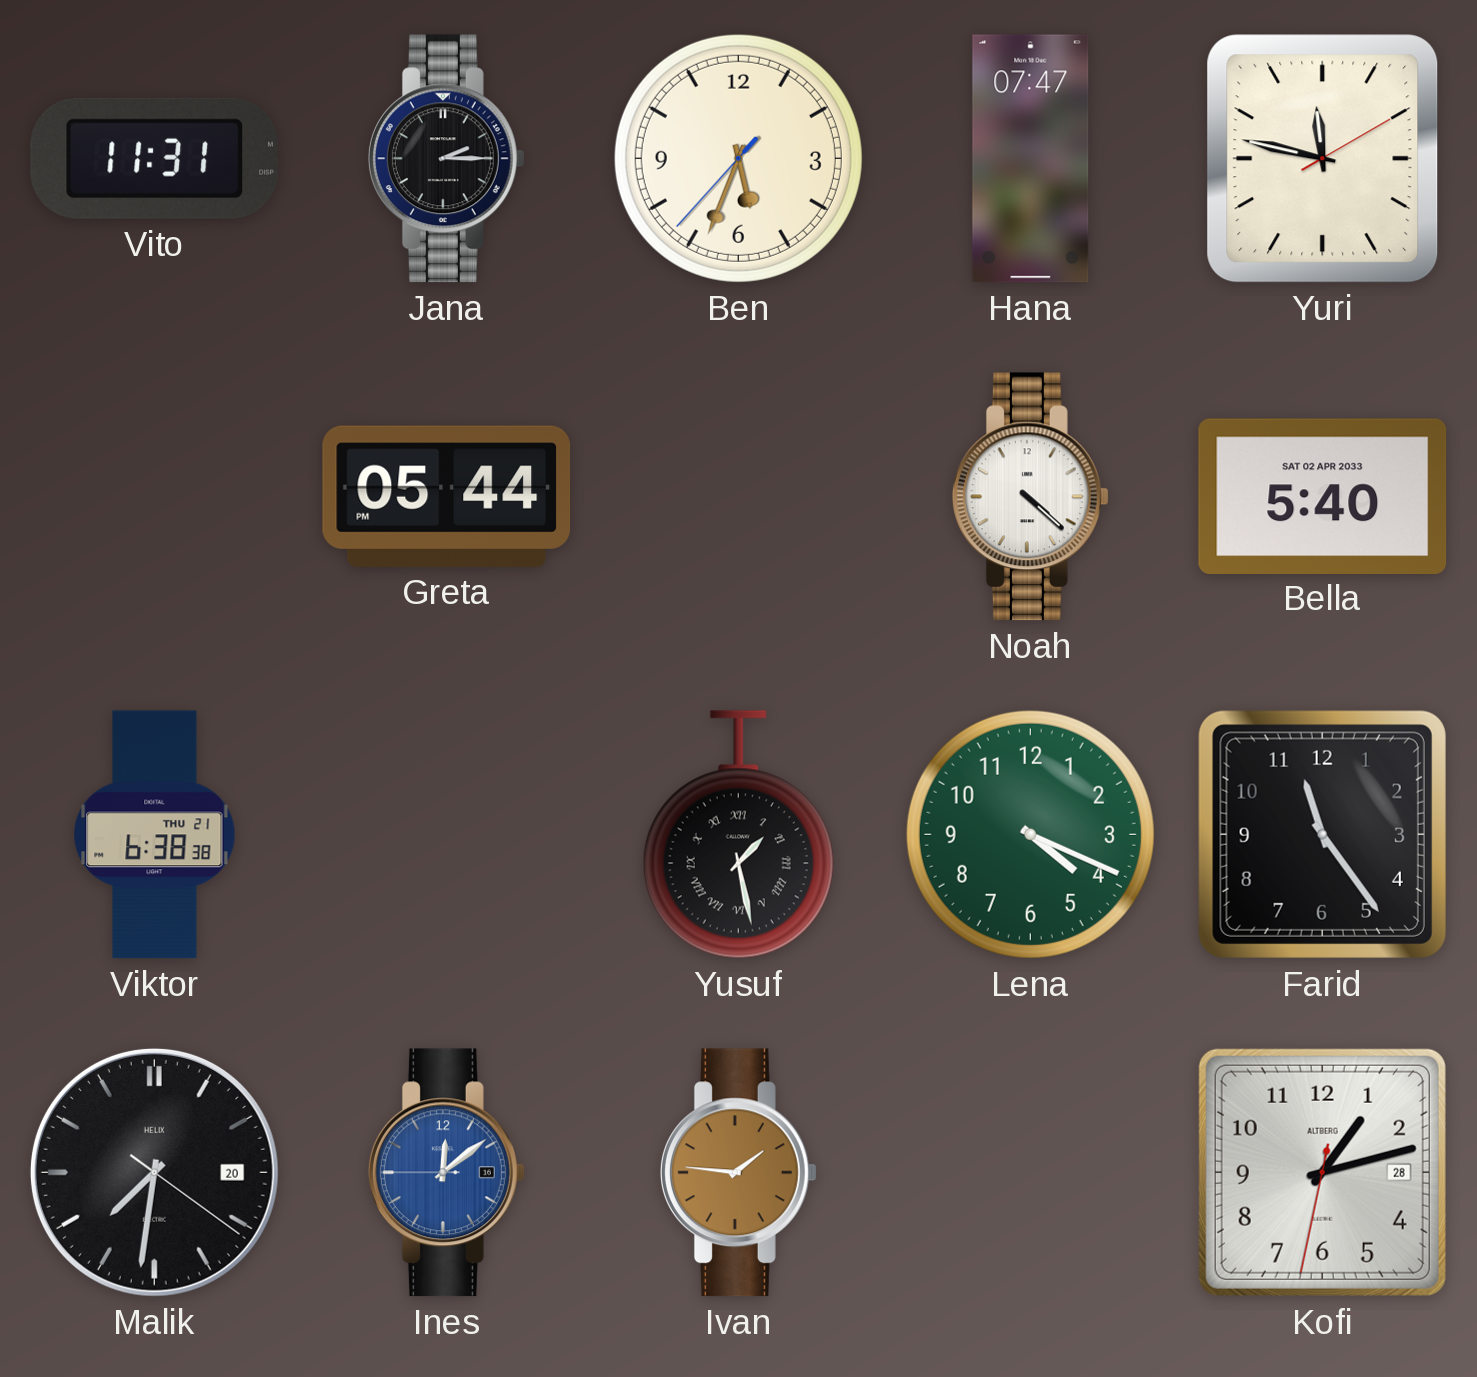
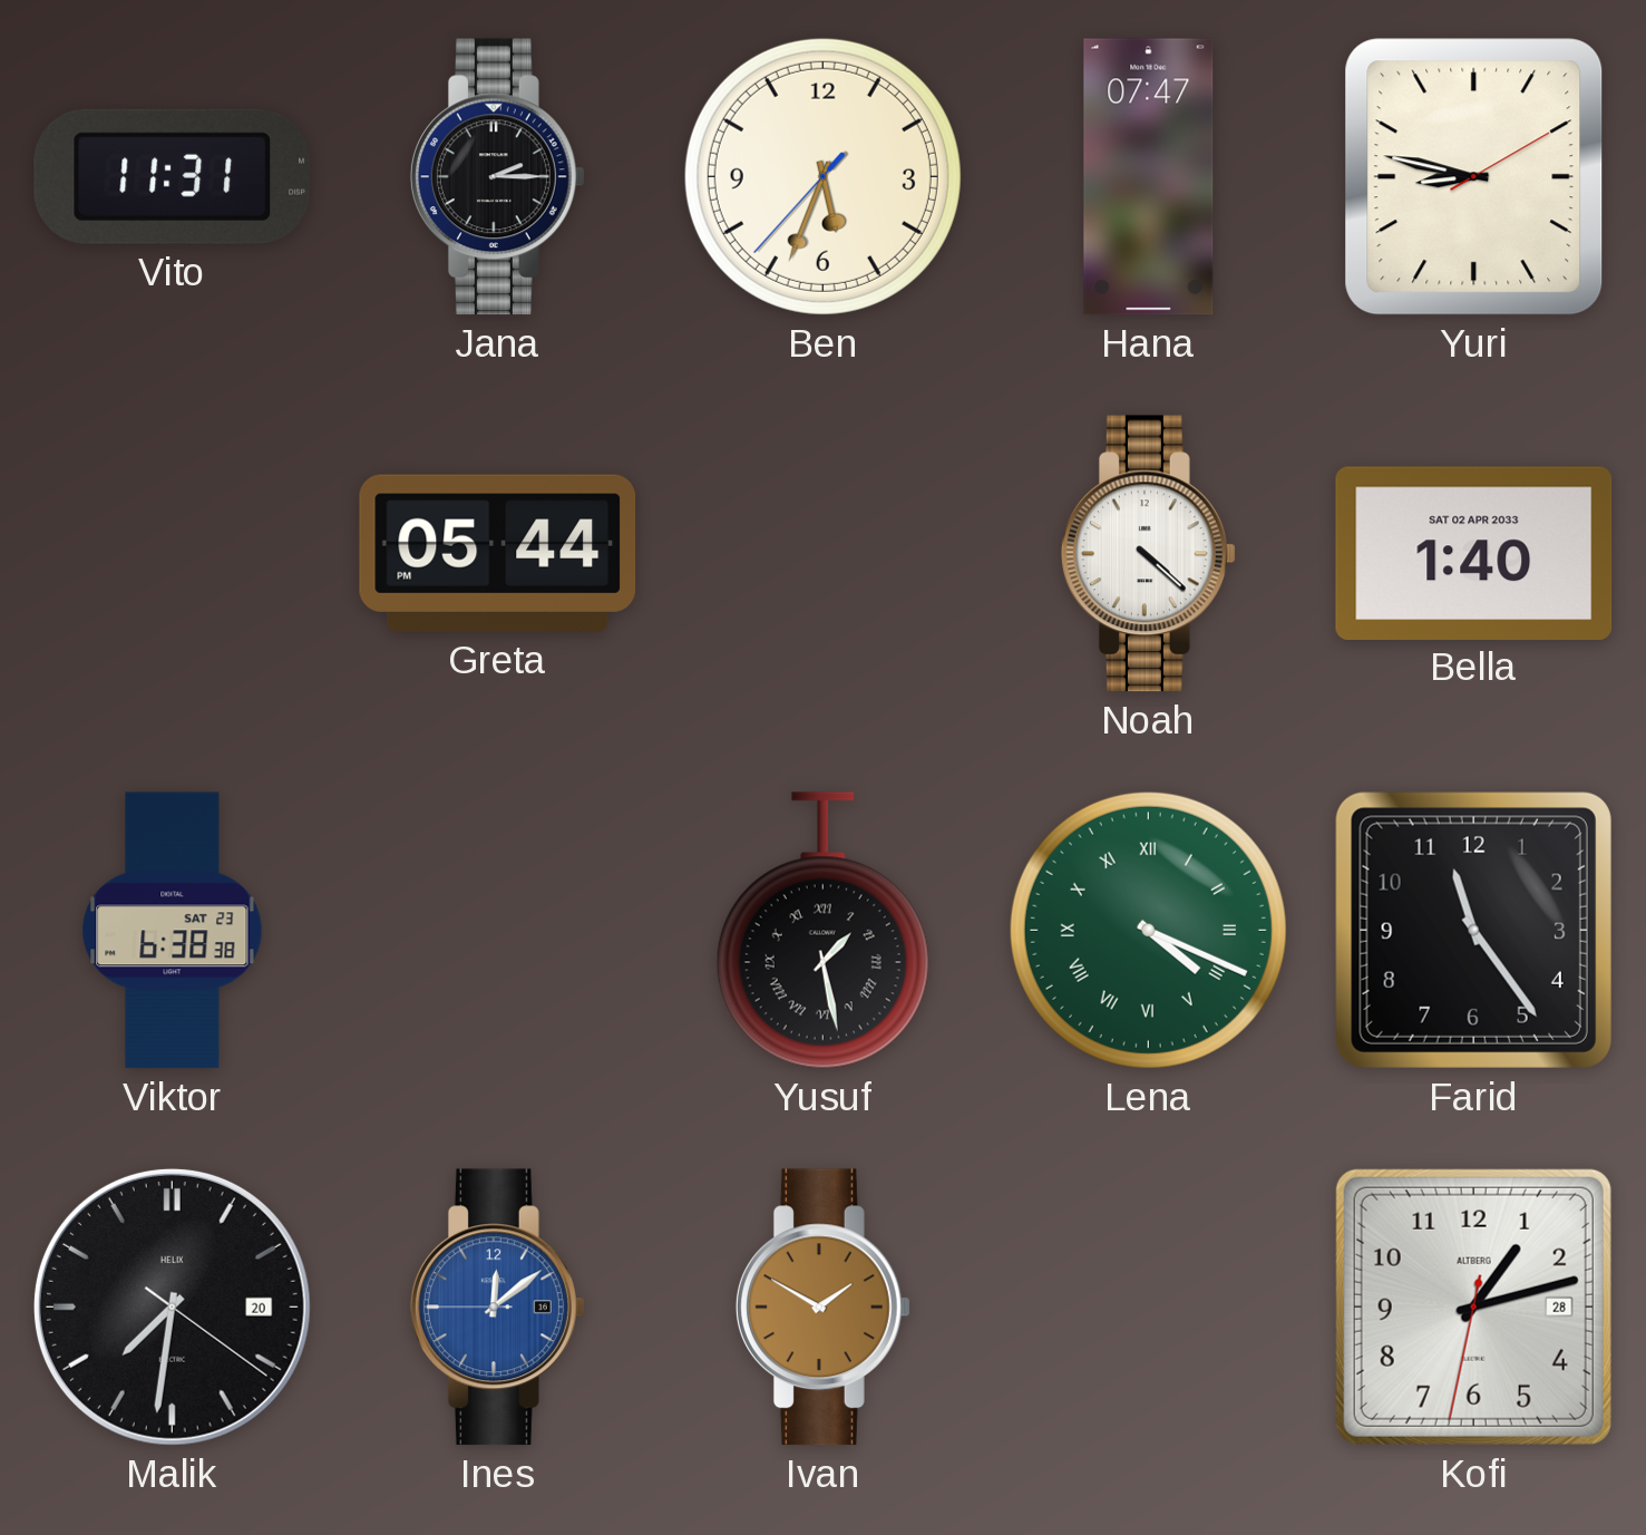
Yuri: 11:47 -> 8:47
Bella: 5:40 -> 1:40
Viktor date: THU 21 -> SAT 23
Lena numerals: Arabic -> Roman
Ivan: 1:46 -> 1:50
